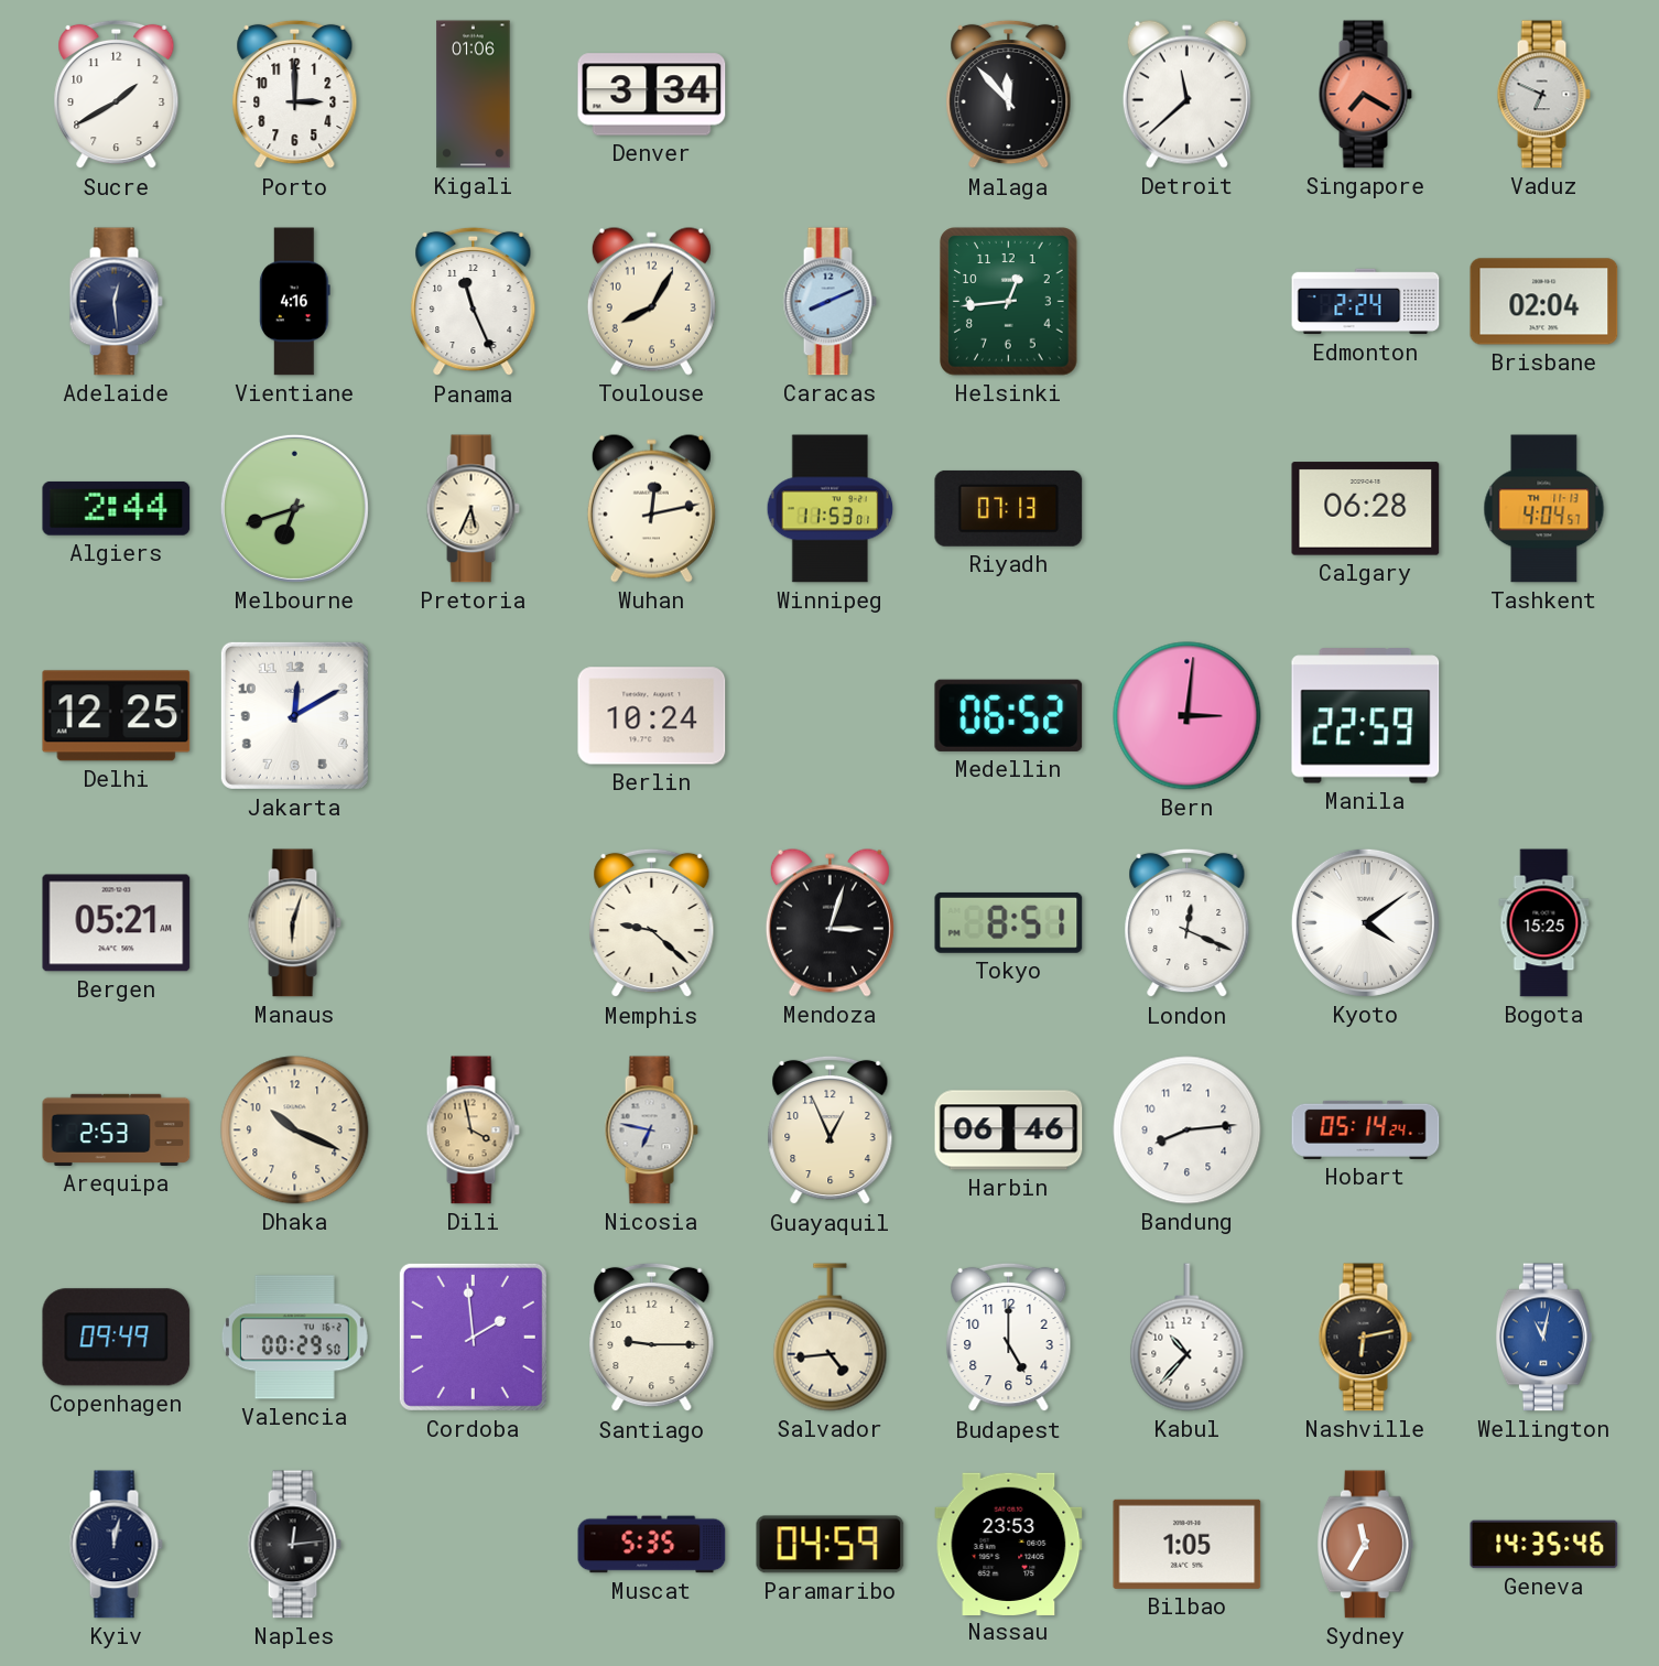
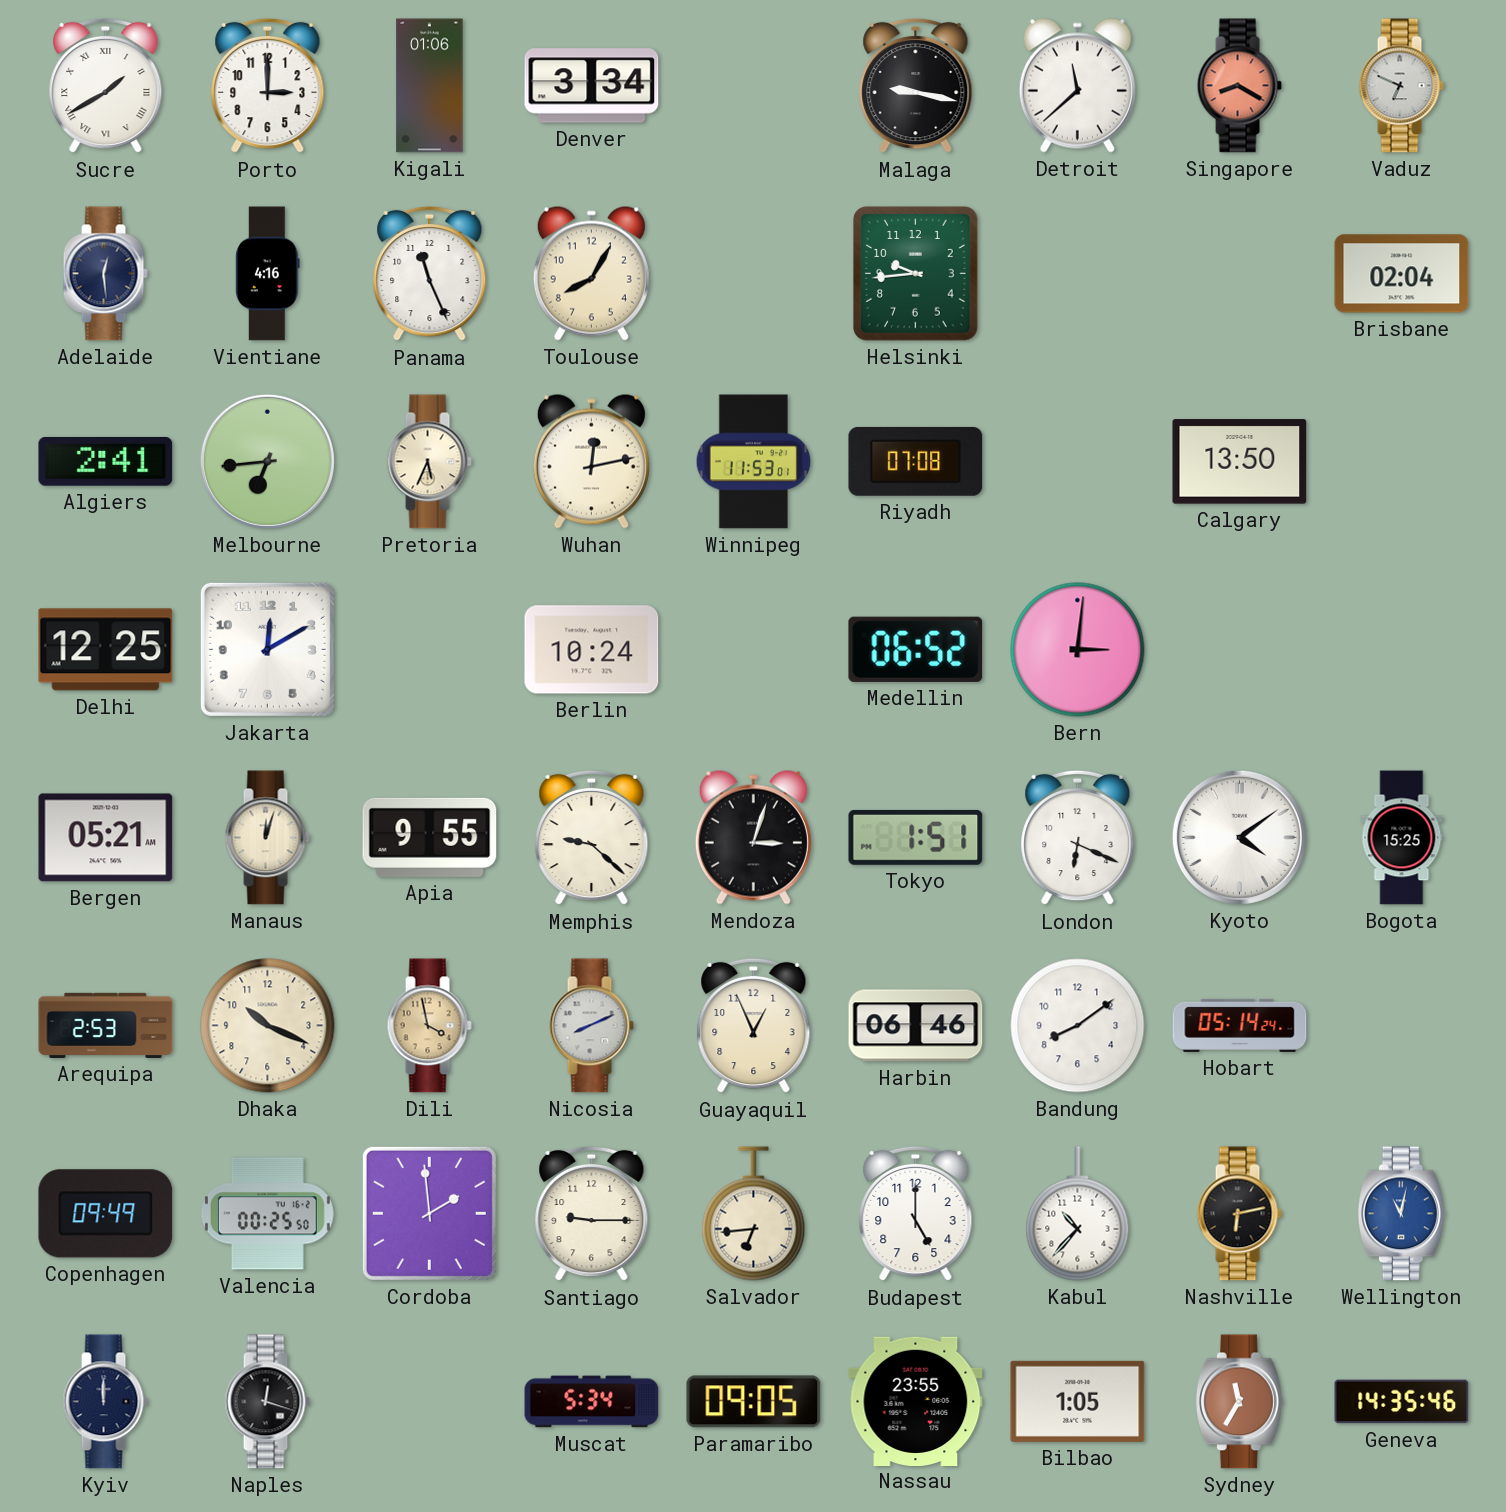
Sucre numerals: Arabic -> Roman
Malaga: 11:53 -> 9:17
Singapore: 7:20 -> 8:20
Caracas: 8:11 -> none
Helsinki: 12:44 -> 9:44
Edmonton: 2:24 -> none
Algiers: 2:44 -> 2:41
Melbourne: 6:42 -> 6:44
Riyadh: 07:13 -> 07:08
Calgary: 06:28 -> 13:50
Tashkent: 4:04 -> none
Manila: 22:59 -> none
Manaus: 6:03 -> 12:03
Apia: none -> 9:55
Tokyo: 8:51 -> 1:51
London: 12:19 -> 6:19
Nicosia: 6:47 -> 8:11
Bandung: 8:14 -> 8:09
Valencia: 00:29 -> 00:25
Salvador: 4:44 -> 6:44
Kyiv: 12:02 -> 12:00
Naples: 12:14 -> 12:18
Muscat: 5:35 -> 5:34
Paramaribo: 04:59 -> 09:05
Nassau: 23:53 -> 23:55
